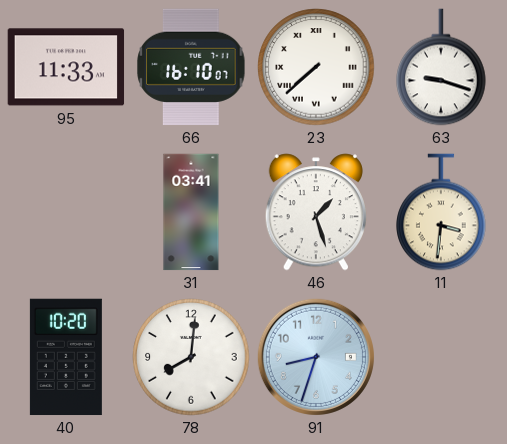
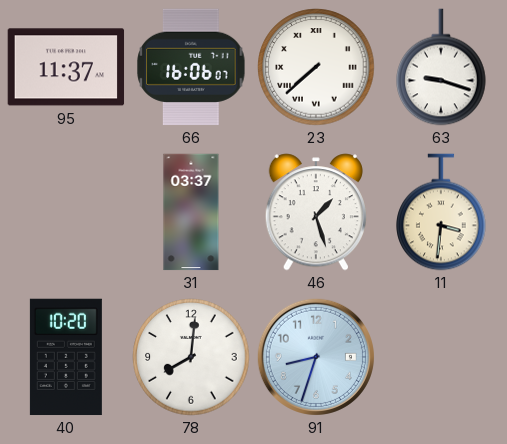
95: 11:33 -> 11:37
66: 16:10 -> 16:06
31: 03:41 -> 03:37
